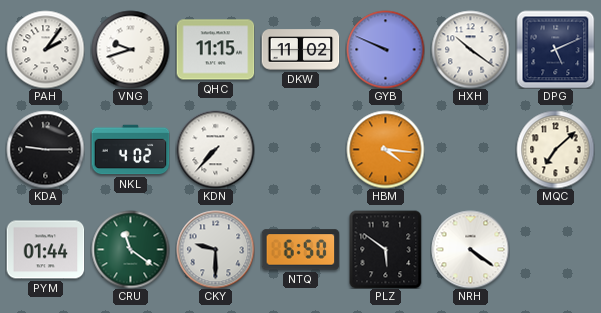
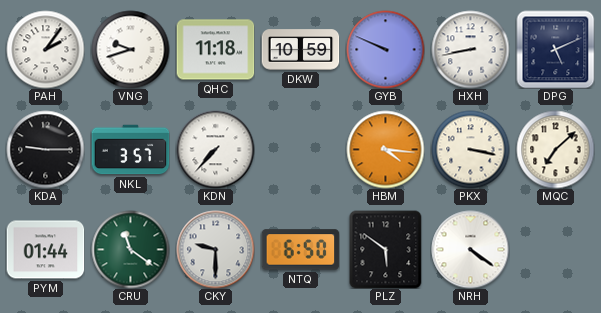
QHC: 11:15 -> 11:18
DKW: 11:02 -> 10:59
HXH: 10:21 -> 8:43
NKL: 4:02 -> 3:57
PKX: none -> 3:17
